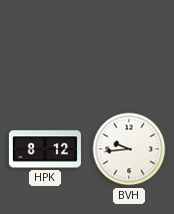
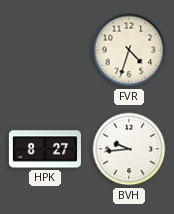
FVR: none -> 4:33
HPK: 8:12 -> 8:27
